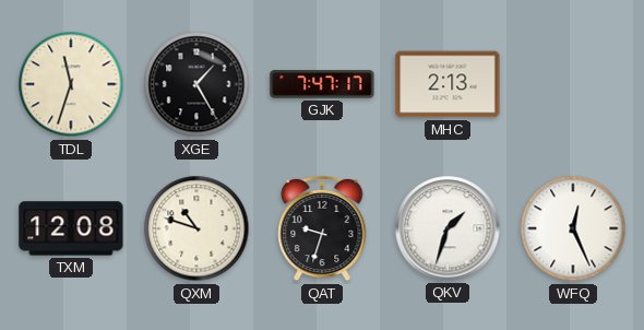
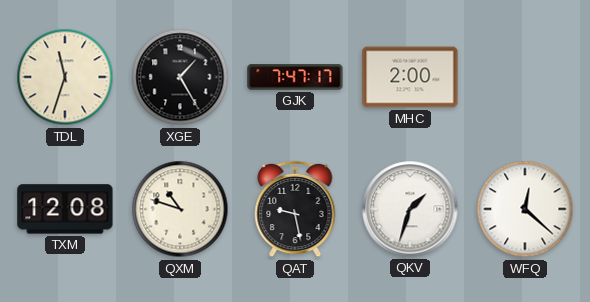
MHC: 2:13 -> 2:00
QAT: 9:33 -> 9:28
WFQ: 12:26 -> 12:22
